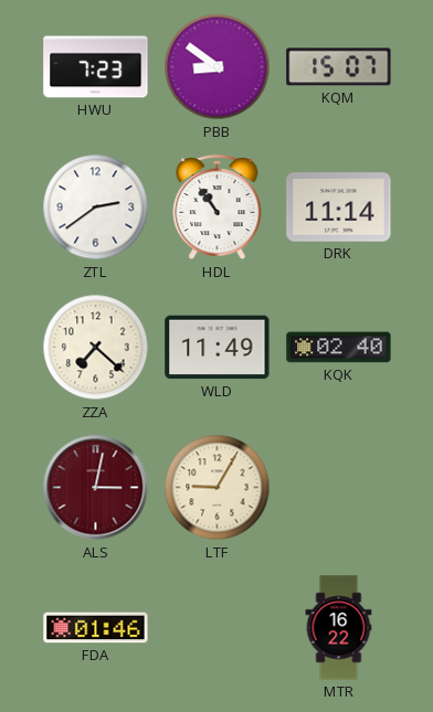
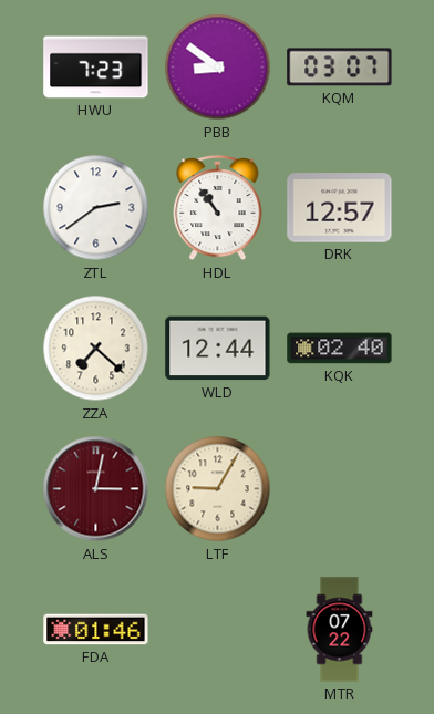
KQM: 15:07 -> 03:07
DRK: 11:14 -> 12:57
WLD: 11:49 -> 12:44
MTR: 16:22 -> 07:22
